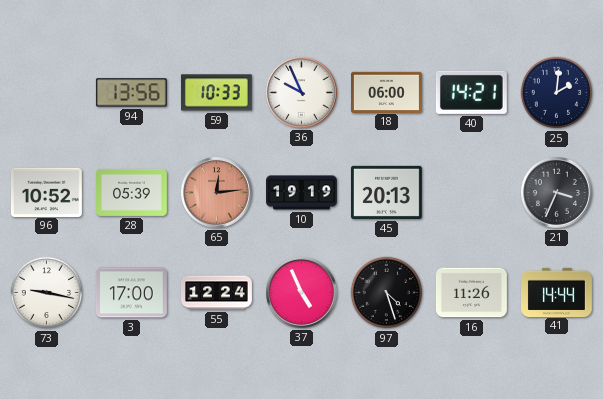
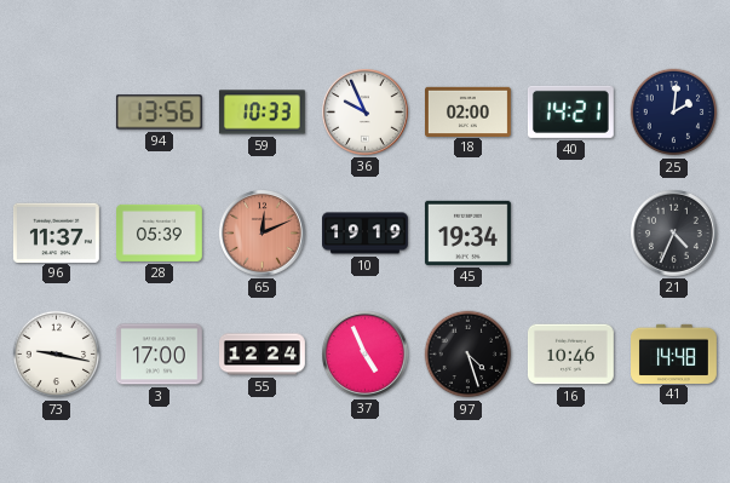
18: 06:00 -> 02:00
96: 10:52 -> 11:37
65: 12:14 -> 12:11
45: 20:13 -> 19:34
21: 3:34 -> 4:34
16: 11:26 -> 10:46
41: 14:44 -> 14:48
